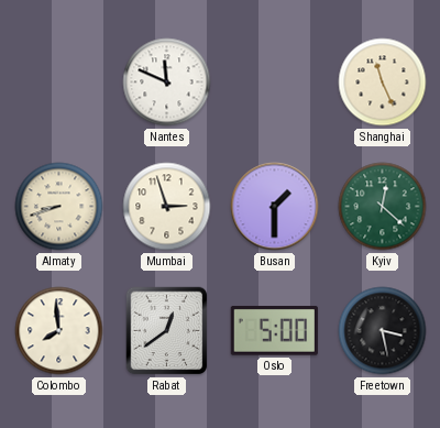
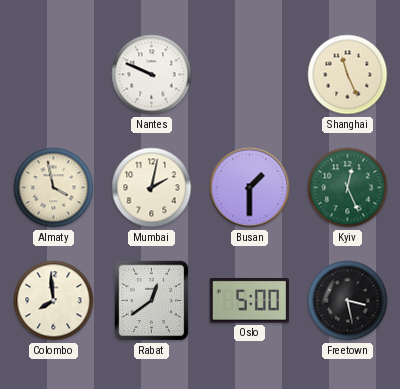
Nantes: 11:49 -> 9:49
Almaty: 8:42 -> 3:58
Mumbai: 2:57 -> 2:02
Kyiv: 12:22 -> 12:26
